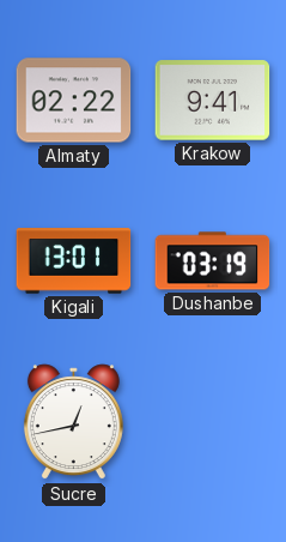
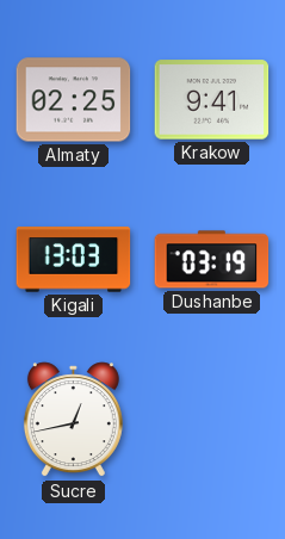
Almaty: 02:22 -> 02:25
Kigali: 13:01 -> 13:03
